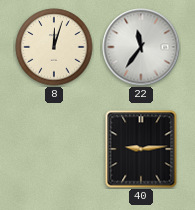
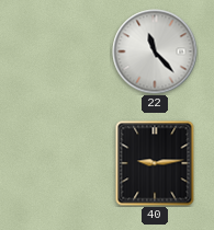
8: 12:03 -> none
22: 11:36 -> 11:23
